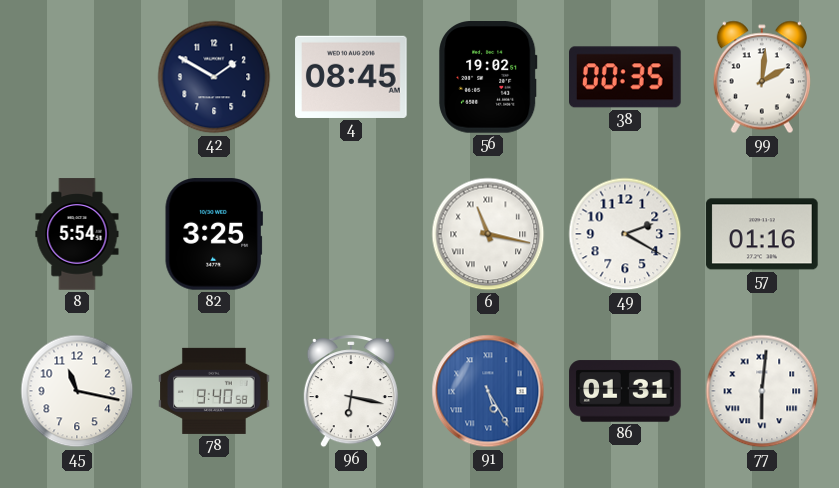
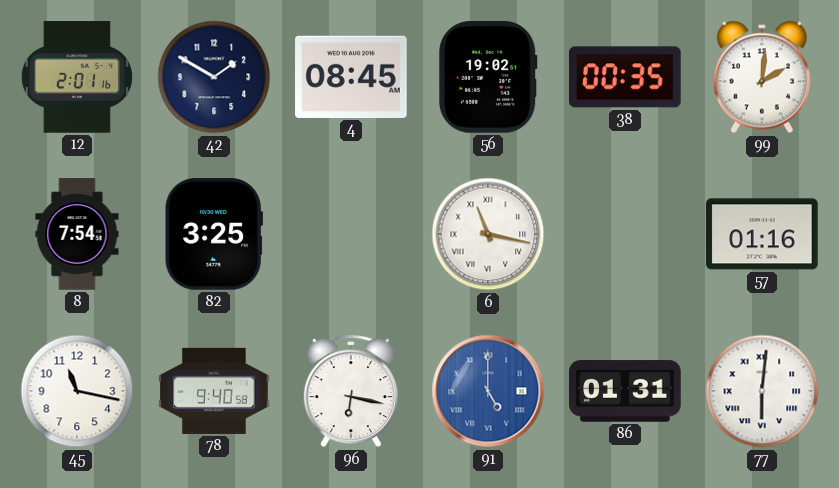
12: none -> 2:01
8: 5:54 -> 7:54
49: 2:20 -> none
91: 5:25 -> 5:00
